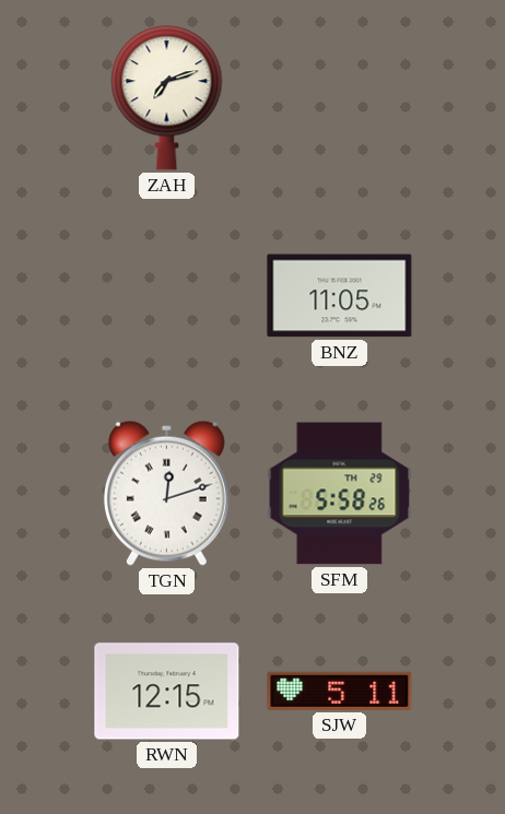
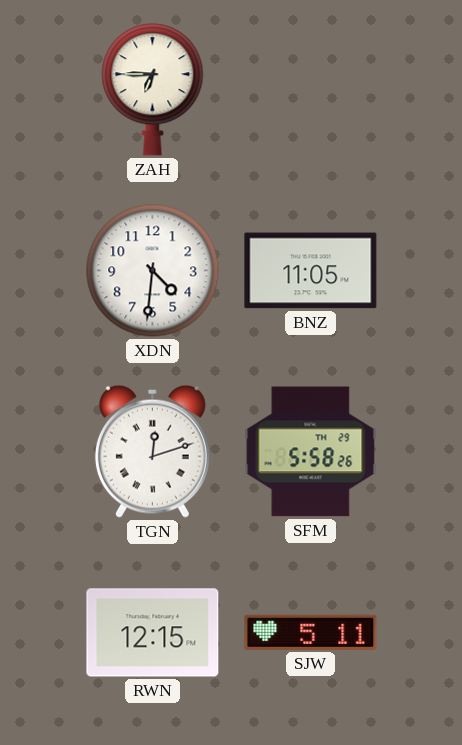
ZAH: 7:12 -> 6:45
XDN: none -> 4:31
